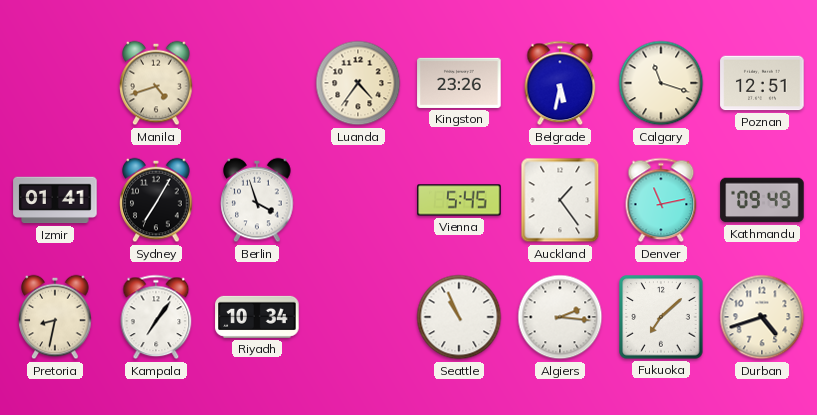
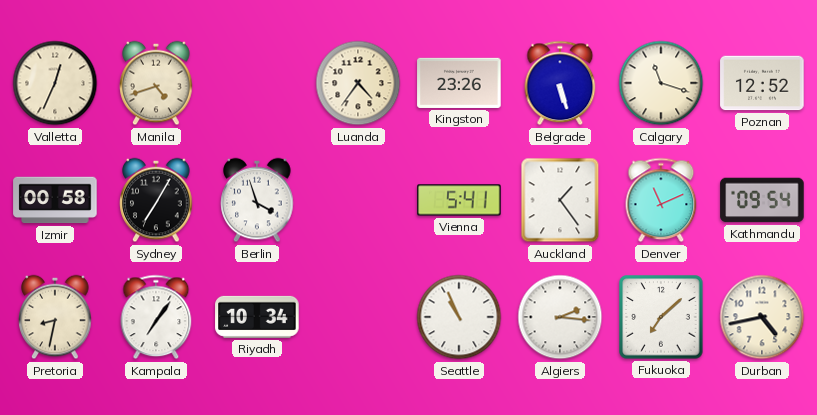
Valletta: none -> 12:34
Belgrade: 5:32 -> 5:27
Poznan: 12:51 -> 12:52
Izmir: 01:41 -> 00:58
Vienna: 5:45 -> 5:41
Denver: 11:13 -> 11:11
Kathmandu: 09:49 -> 09:54
Durban: 4:42 -> 4:43
